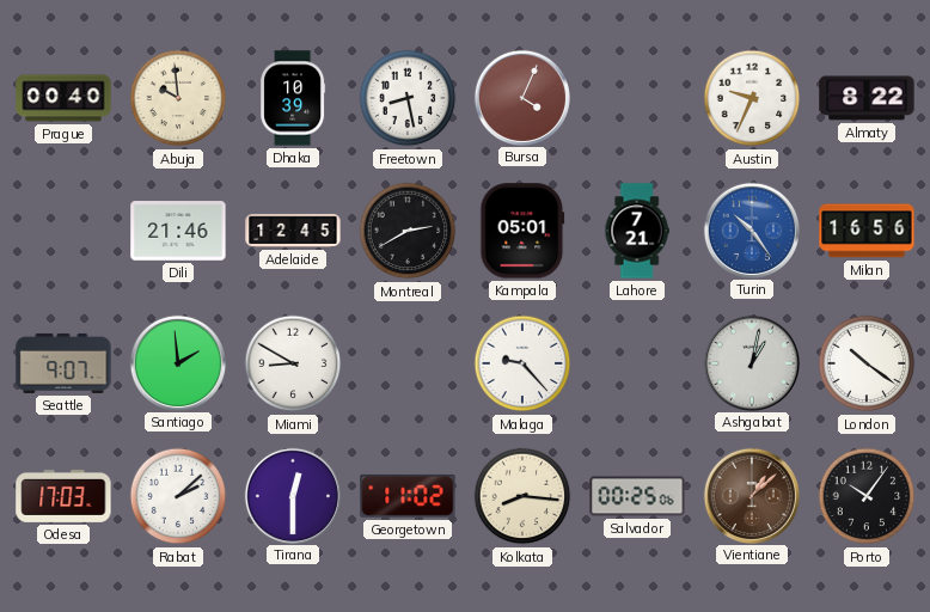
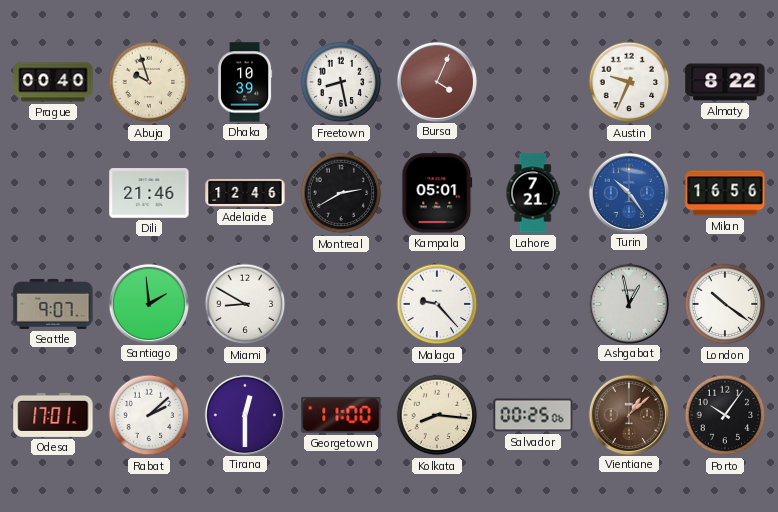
Abuja: 9:59 -> 9:57
Adelaide: 12:45 -> 12:46
Ashgabat: 1:02 -> 12:58
Odesa: 17:03 -> 17:01
Georgetown: 11:02 -> 11:00
